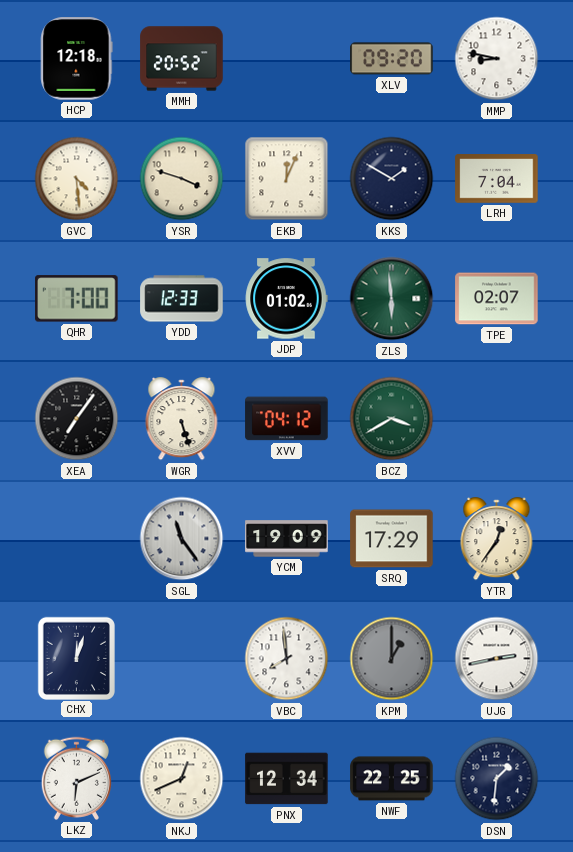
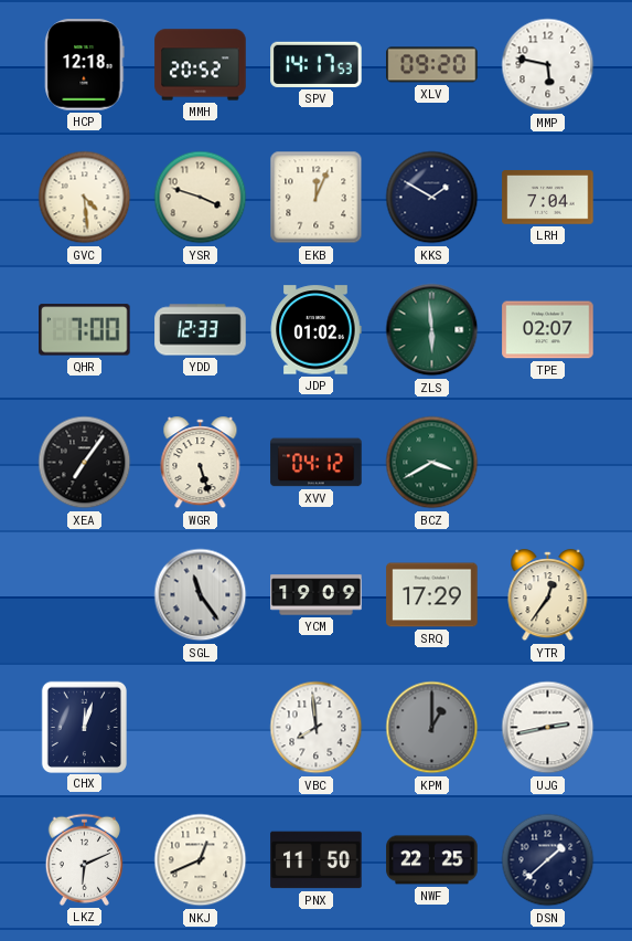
SPV: none -> 14:17
MMP: 8:47 -> 5:47
PNX: 12:34 -> 11:50
DSN: 1:31 -> 1:38
